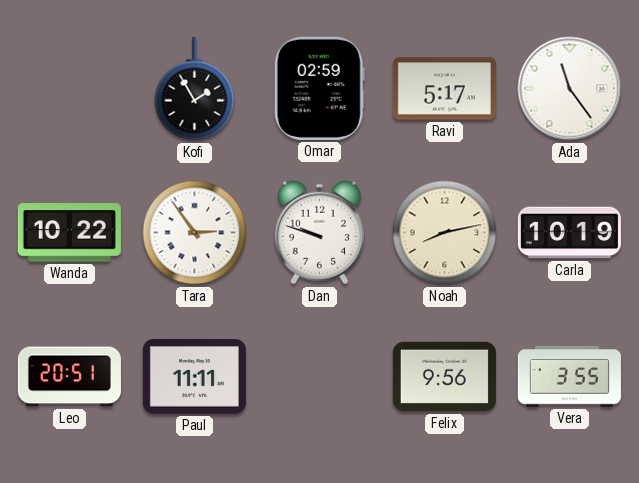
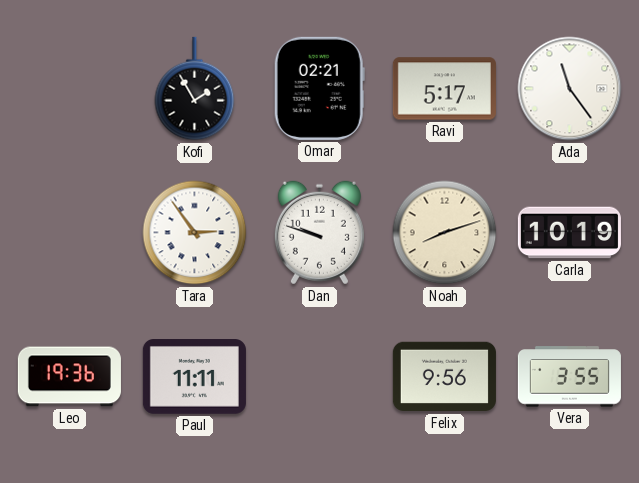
Omar: 02:59 -> 02:21
Wanda: 10:22 -> none
Noah: 8:13 -> 8:12
Leo: 20:51 -> 19:36
